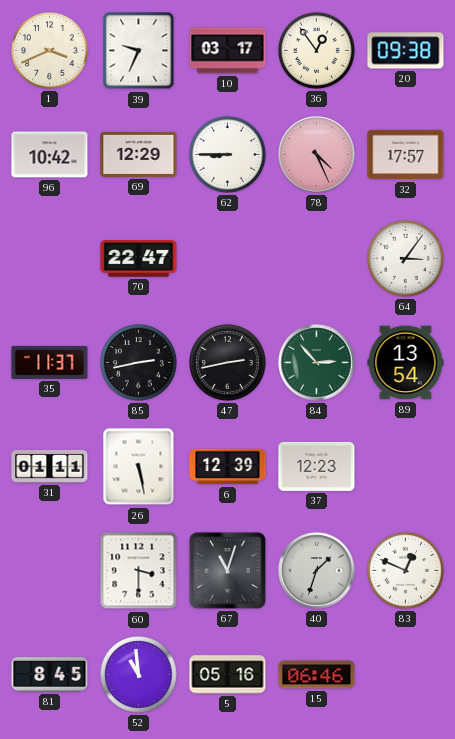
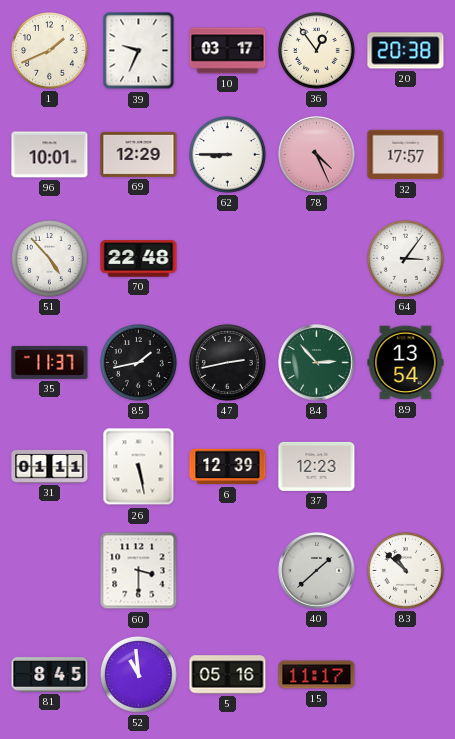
1: 3:41 -> 1:41
20: 09:38 -> 20:38
96: 10:42 -> 10:01
51: none -> 4:53
70: 22:47 -> 22:48
85: 2:43 -> 1:43
67: 11:03 -> none
40: 1:33 -> 1:38
83: 12:49 -> 10:52
15: 06:46 -> 11:17
